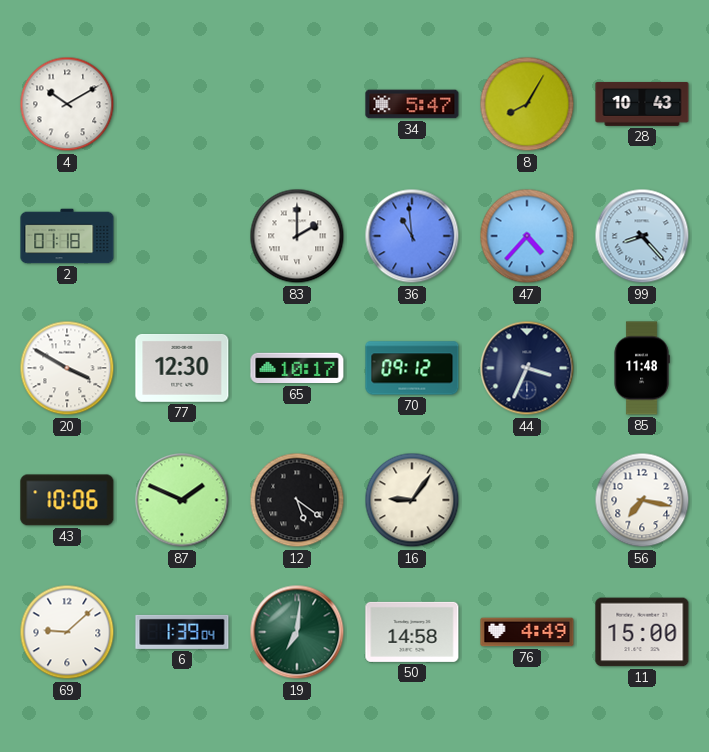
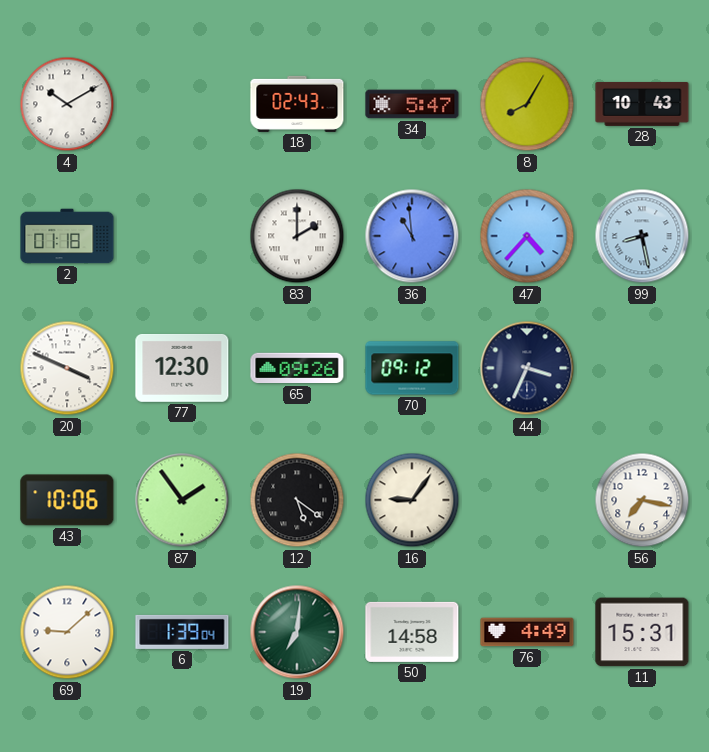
18: none -> 02:43
99: 8:23 -> 8:28
20: 3:50 -> 3:49
65: 10:17 -> 09:26
85: 11:48 -> none
87: 1:49 -> 1:54
11: 15:00 -> 15:31
